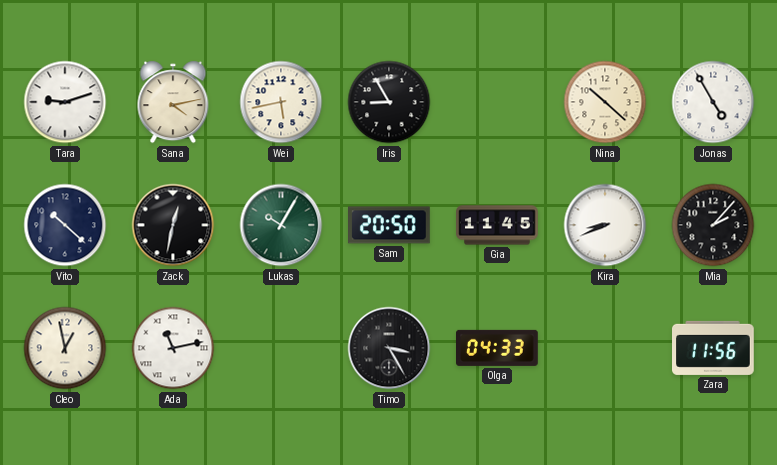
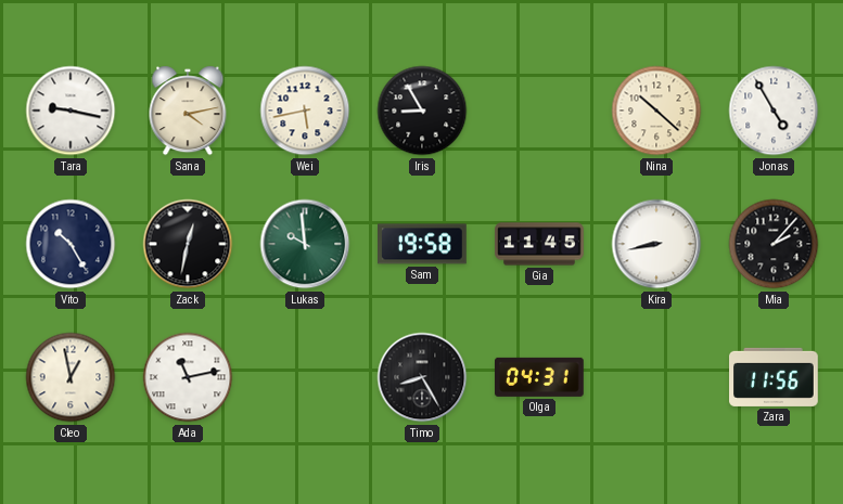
Tara: 9:12 -> 9:17
Vito: 10:22 -> 10:25
Lukas: 10:05 -> 9:59
Sam: 20:50 -> 19:58
Kira: 8:41 -> 8:43
Timo: 3:25 -> 8:25
Olga: 04:33 -> 04:31
